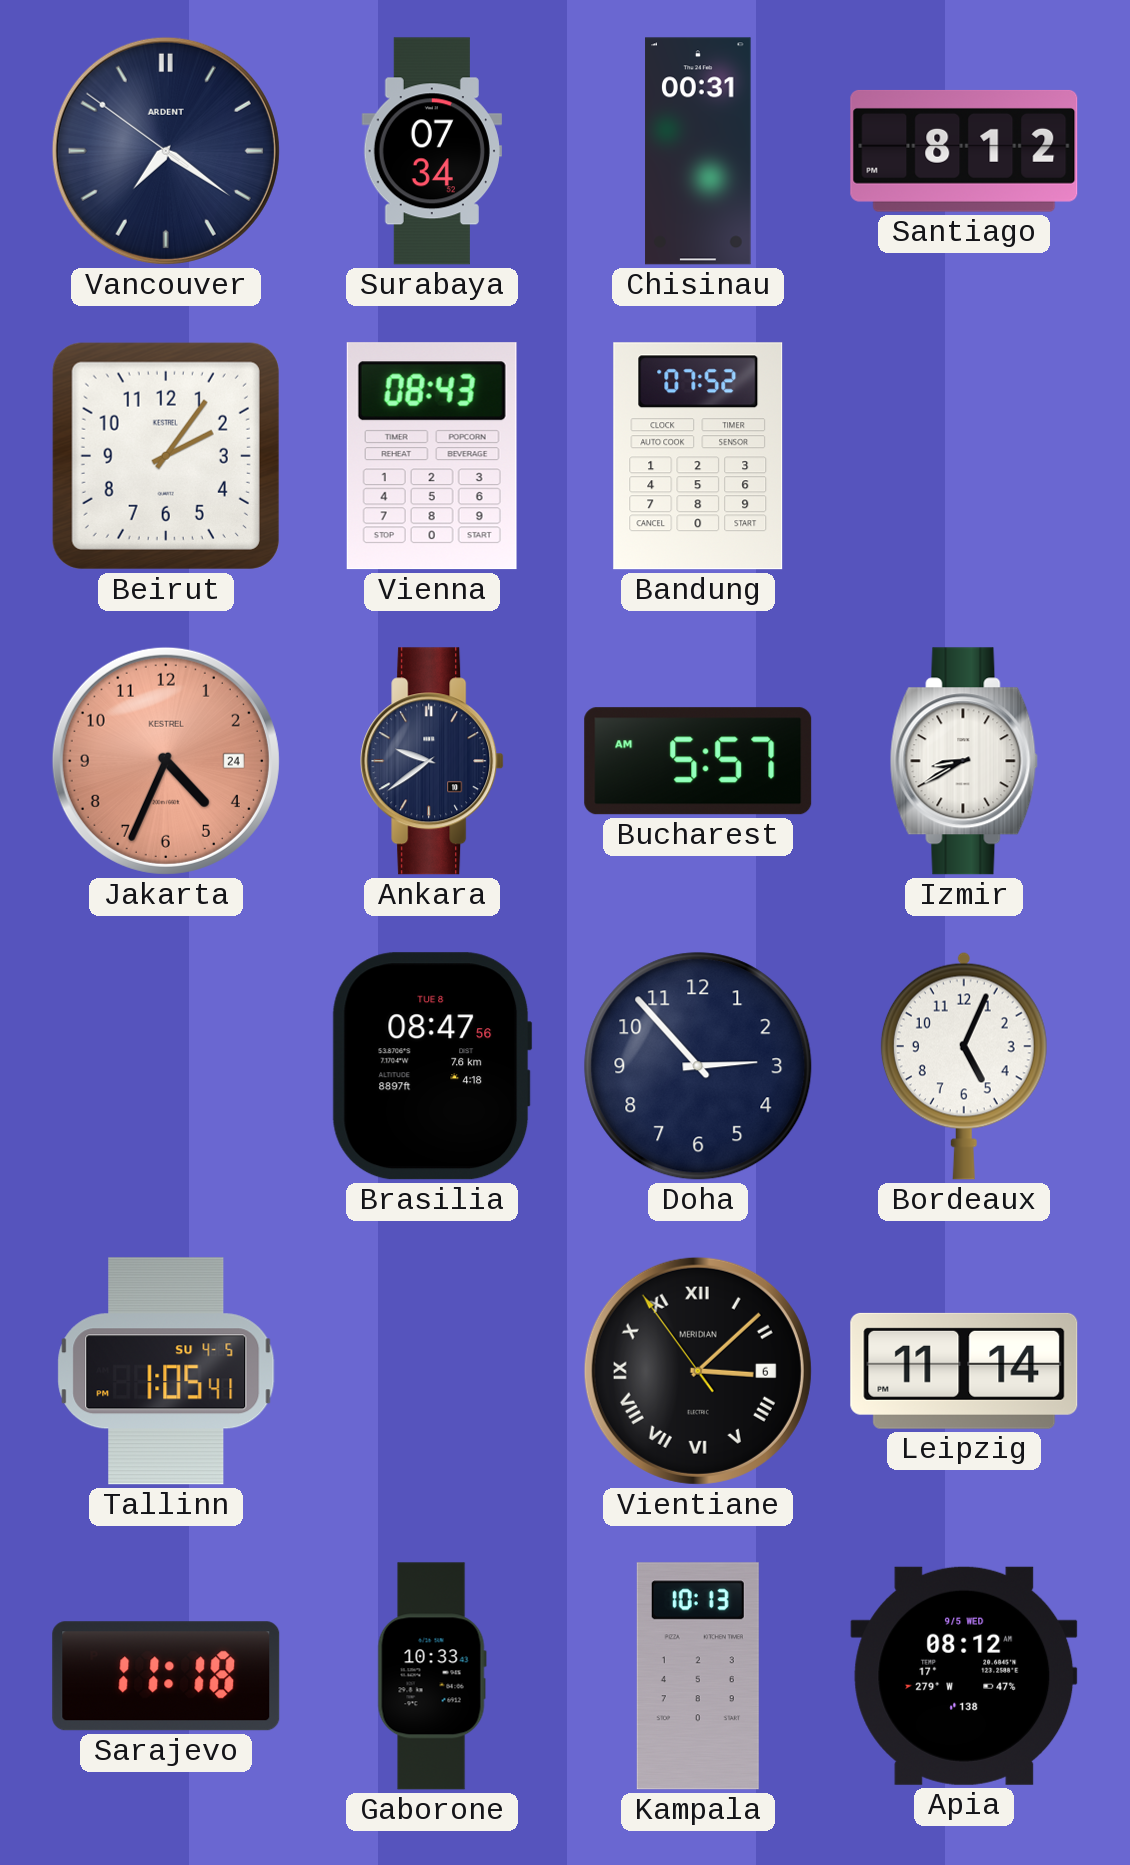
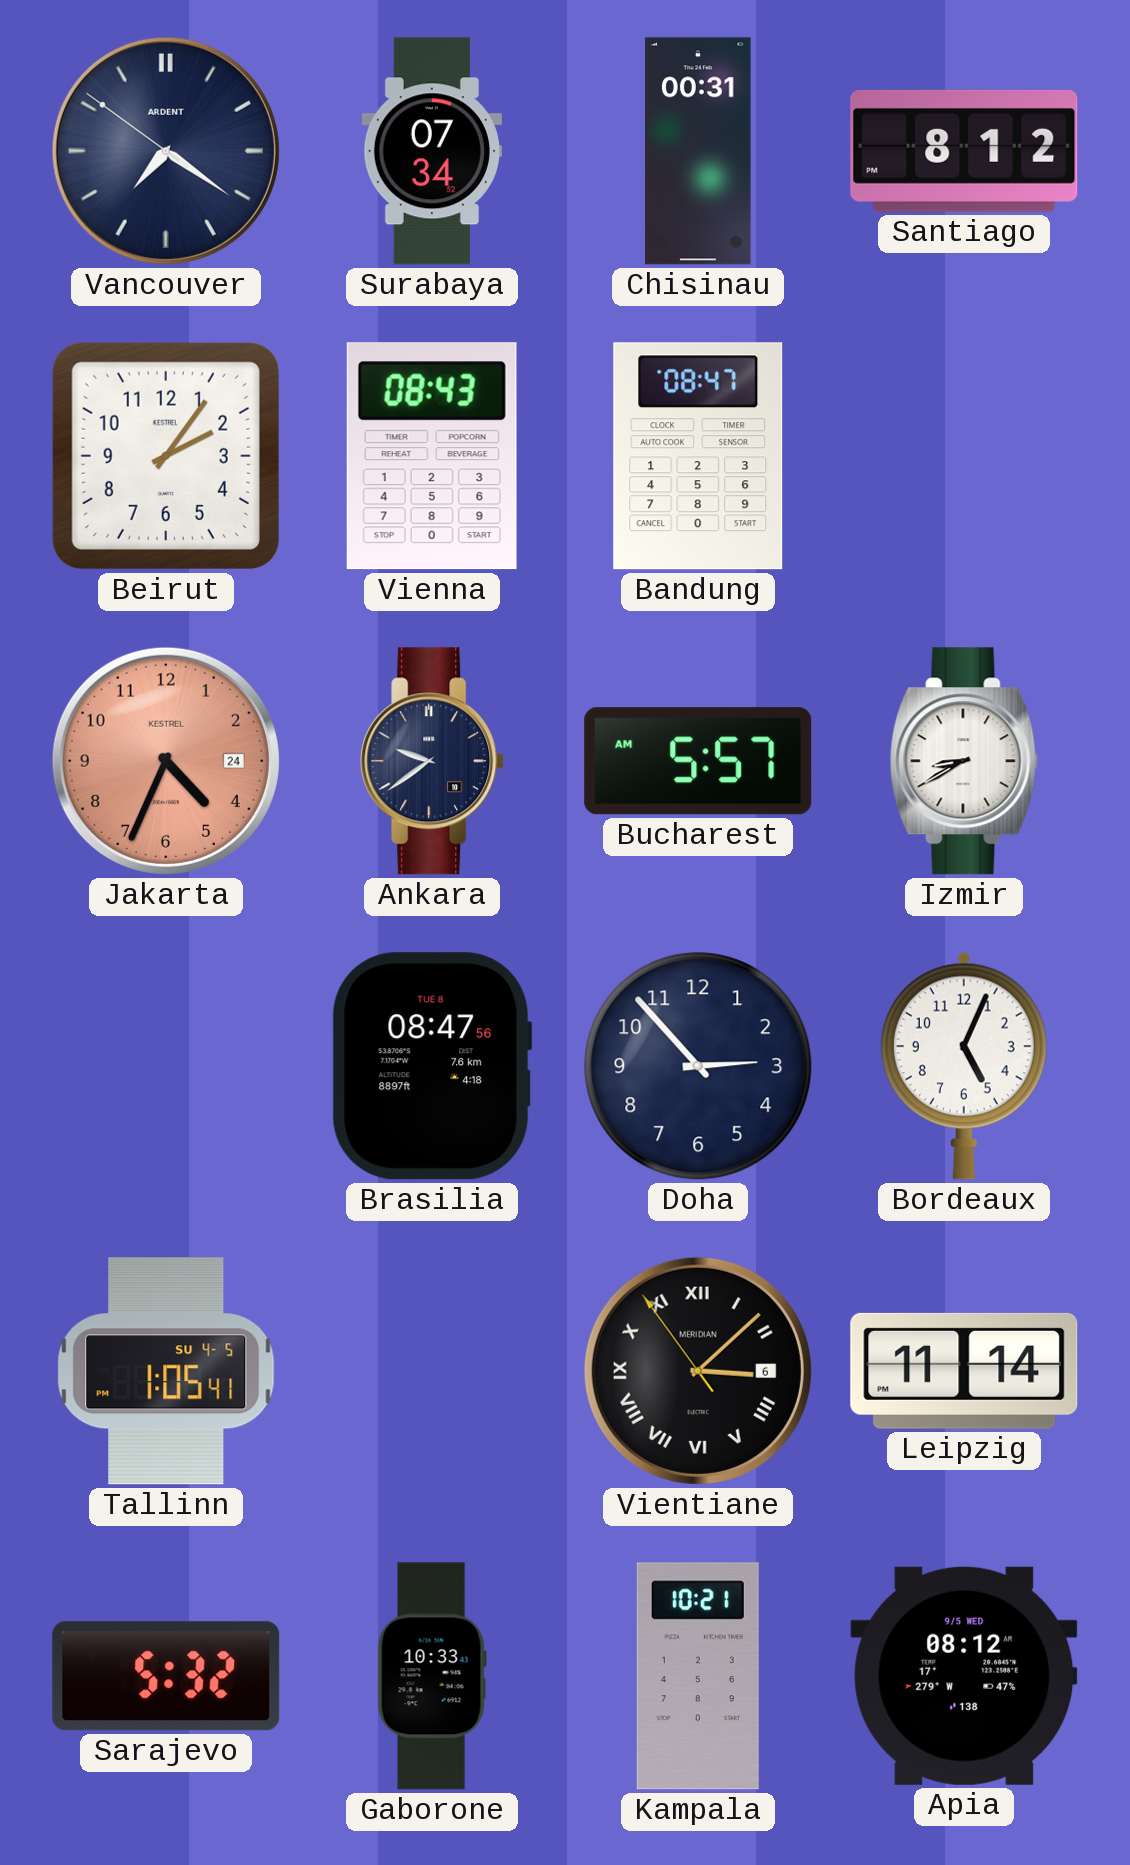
Bandung: 07:52 -> 08:47
Sarajevo: 11:18 -> 5:32
Kampala: 10:13 -> 10:21
